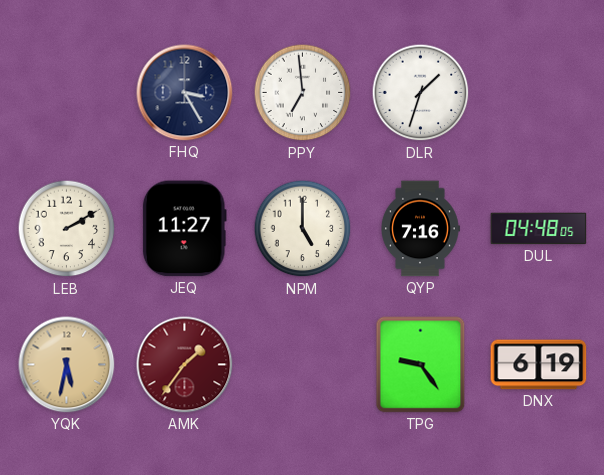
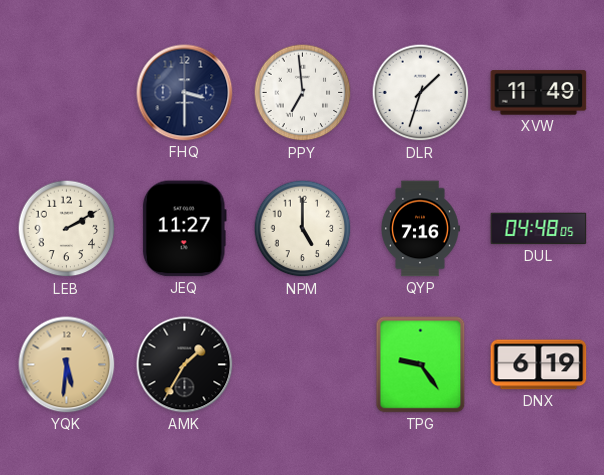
FHQ: 3:25 -> 3:30
XVW: none -> 11:49
YQK: 5:32 -> 5:31
AMK: 1:36 -> 1:35
AMK dial: burgundy -> black
